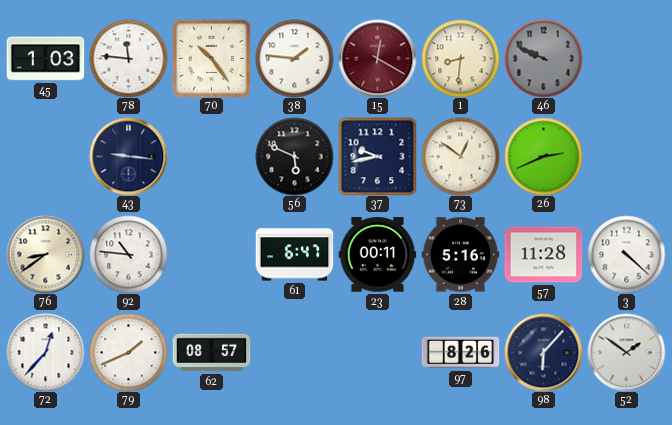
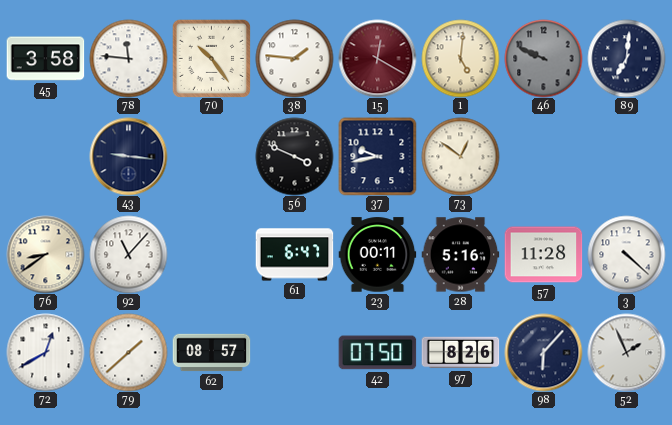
45: 1:03 -> 3:58
1: 8:31 -> 5:01
89: none -> 7:01
56: 5:49 -> 3:49
26: 2:41 -> none
92: 10:46 -> 11:07
72: 12:37 -> 12:40
79: 1:41 -> 1:38
42: none -> 07:50
52: 1:51 -> 1:56
